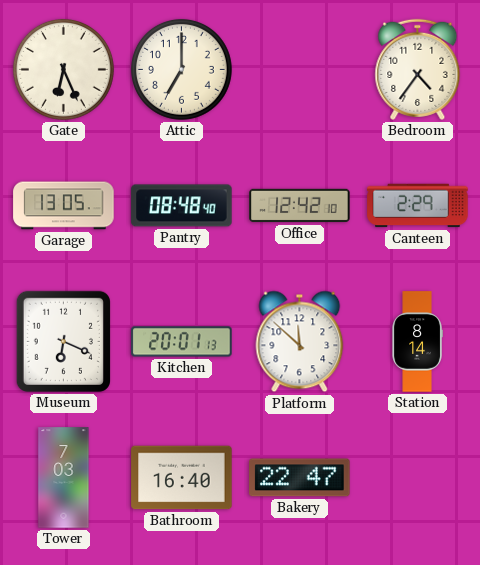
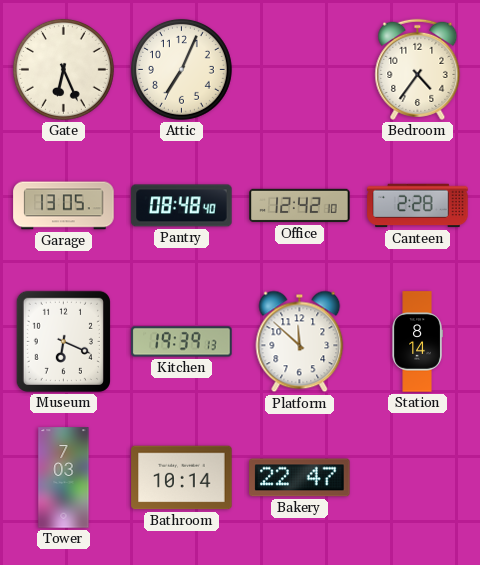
Attic: 7:00 -> 7:04
Canteen: 2:29 -> 2:28
Kitchen: 20:01 -> 19:39
Bathroom: 16:40 -> 10:14
